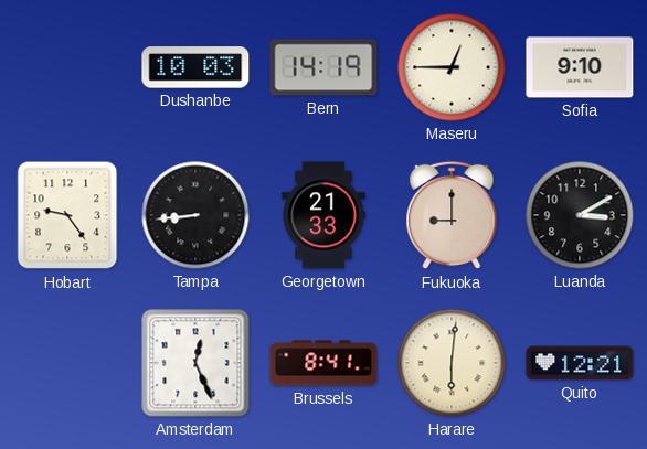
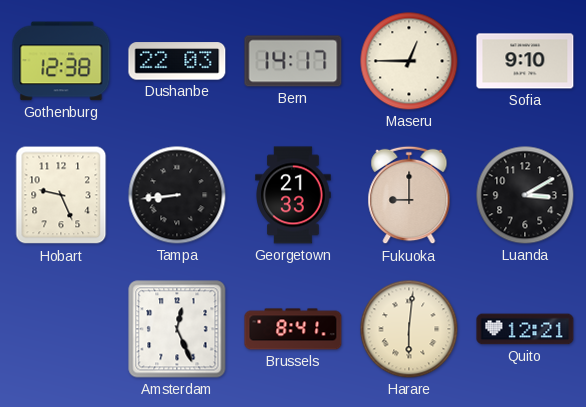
Gothenburg: none -> 12:38
Dushanbe: 10:03 -> 22:03
Bern: 14:19 -> 14:17
Hobart: 9:24 -> 9:26
